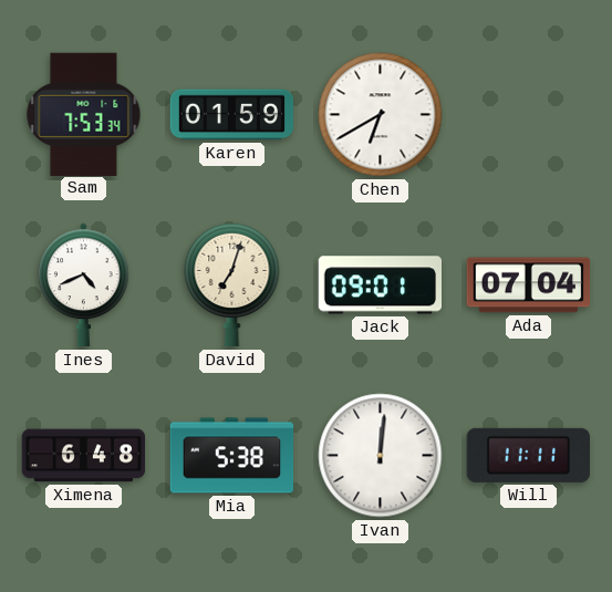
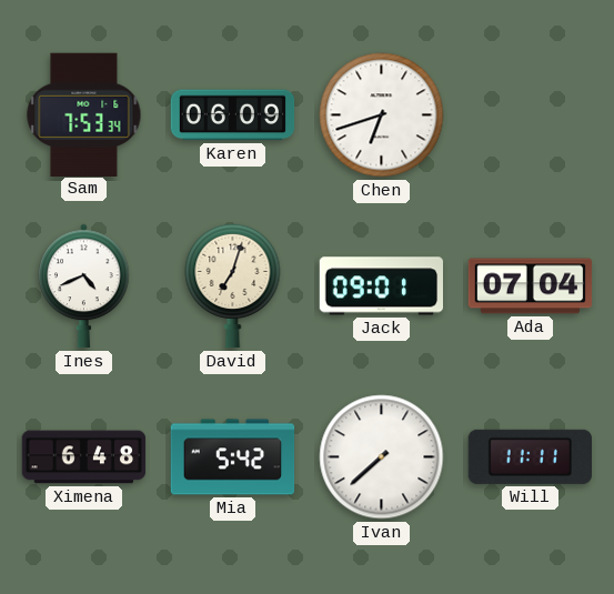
Karen: 01:59 -> 06:09
Chen: 6:40 -> 6:42
Mia: 5:38 -> 5:42
Ivan: 12:01 -> 7:38
